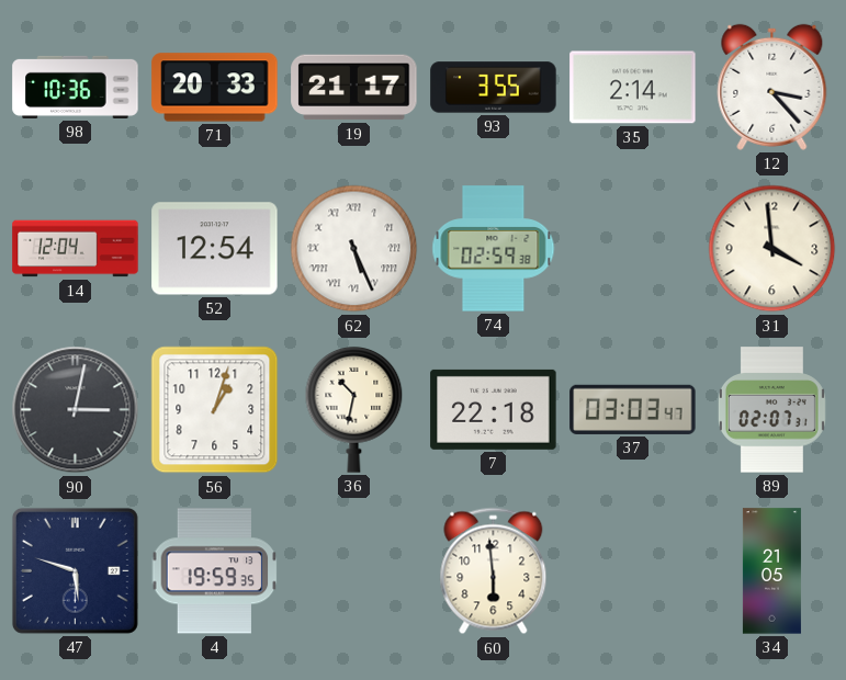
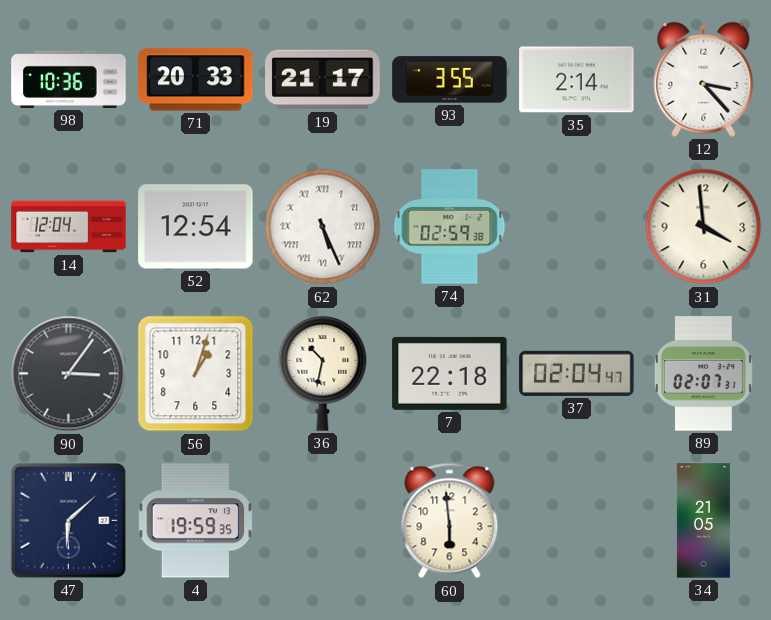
90: 3:02 -> 3:06
37: 03:03 -> 02:04
47: 5:48 -> 6:08
